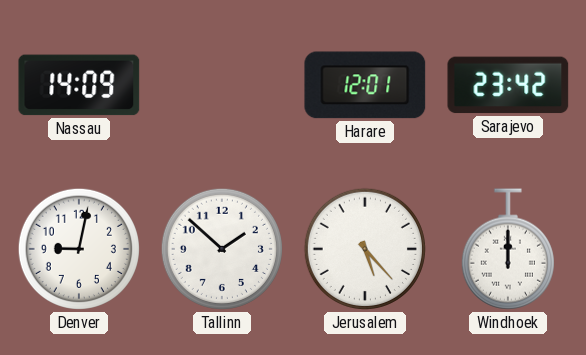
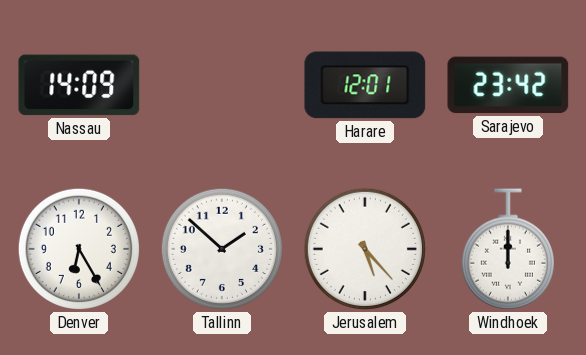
Denver: 9:02 -> 6:25
